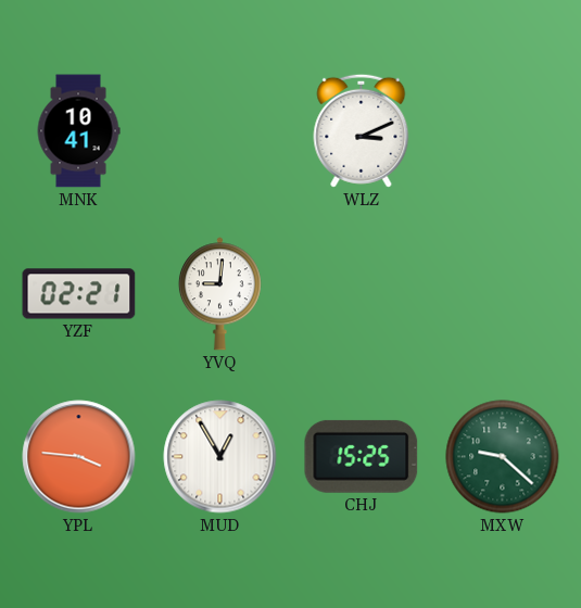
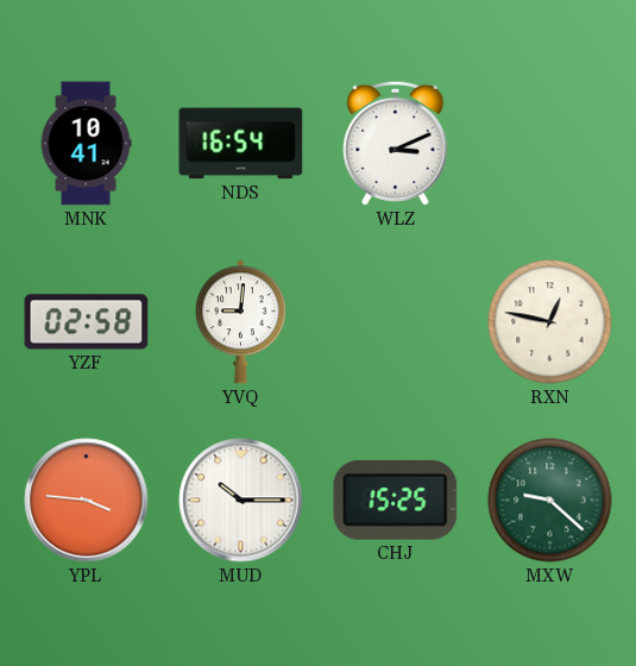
NDS: none -> 16:54
YZF: 02:21 -> 02:58
RXN: none -> 12:47
MUD: 12:55 -> 10:15
